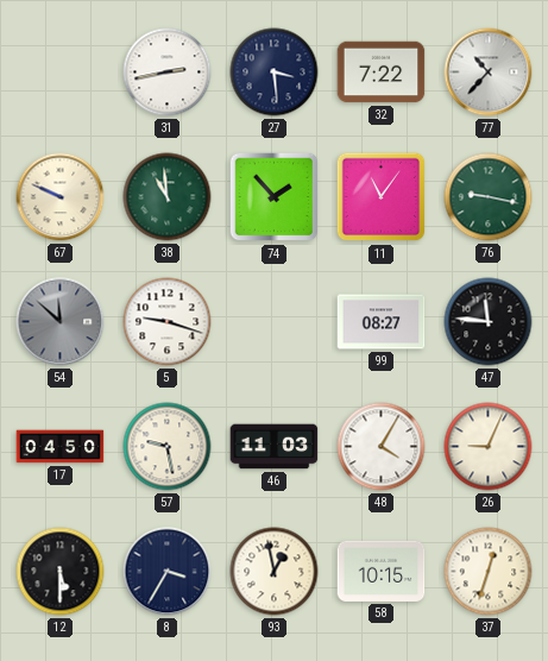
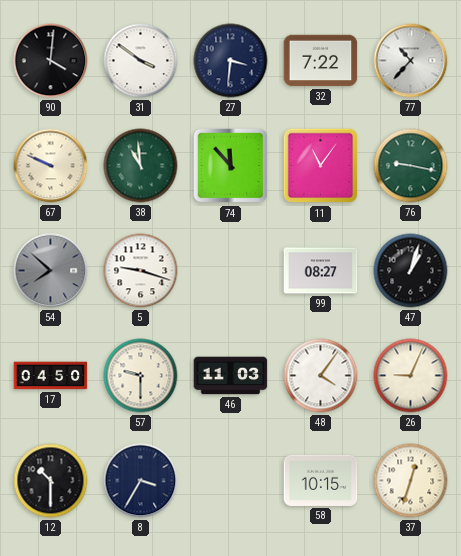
90: none -> 4:01
31: 2:43 -> 3:51
27: 3:29 -> 3:31
74: 1:53 -> 11:53
54: 11:52 -> 7:52
47: 11:46 -> 1:03
57: 9:28 -> 9:30
48: 4:05 -> 4:06
12: 5:30 -> 10:30
93: 12:58 -> none
